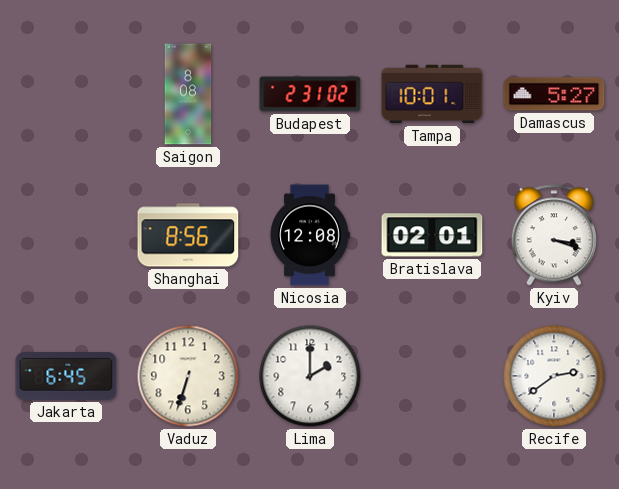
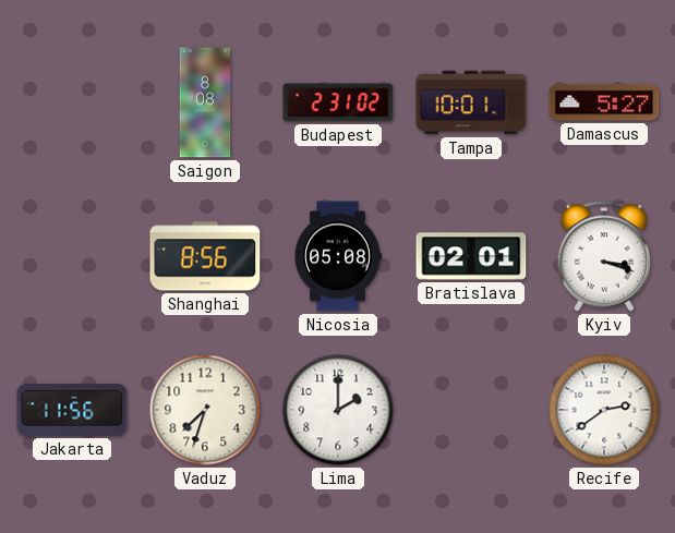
Nicosia: 12:08 -> 05:08
Jakarta: 6:45 -> 11:56
Vaduz: 6:33 -> 7:33
